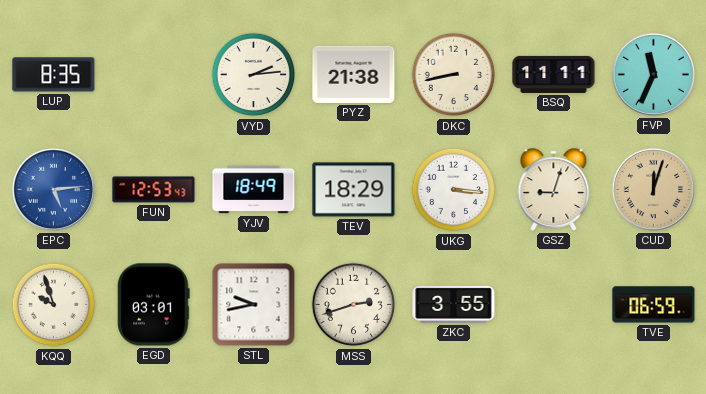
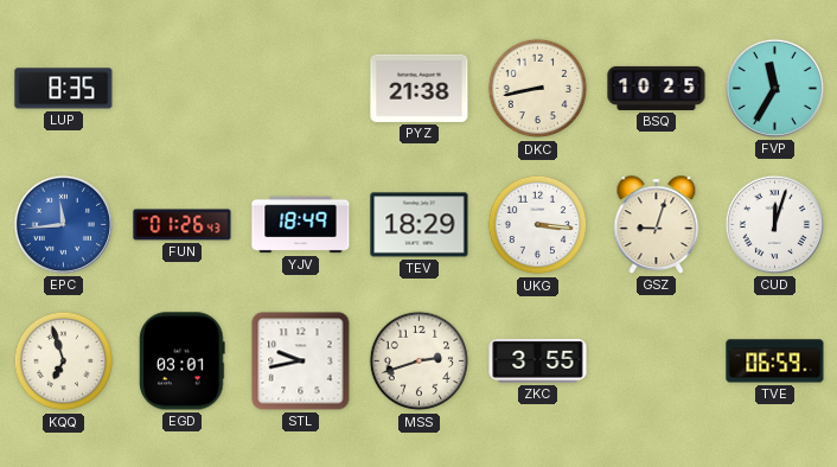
VYD: 2:14 -> none
BSQ: 11:11 -> 10:25
FVP: 11:34 -> 11:35
EPC: 5:14 -> 11:44
FUN: 12:53 -> 01:26
CUD dial: champagne -> white
KQQ: 9:57 -> 6:57
